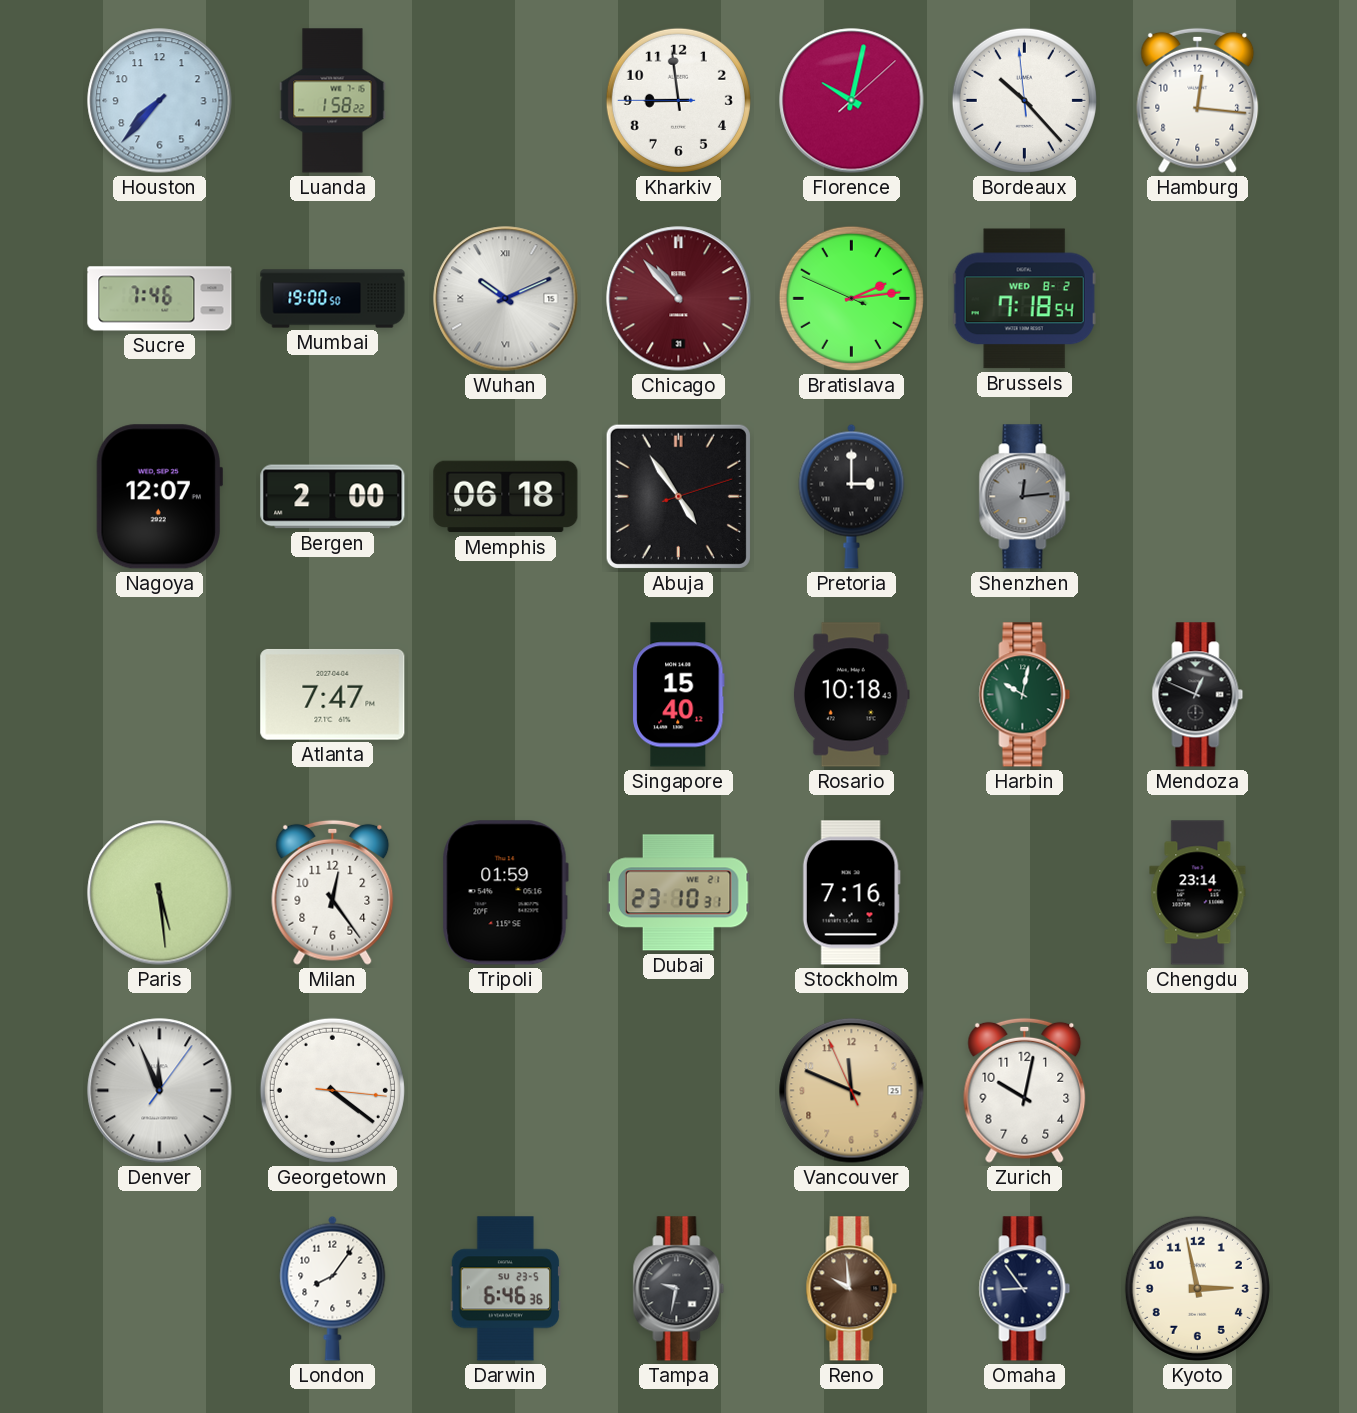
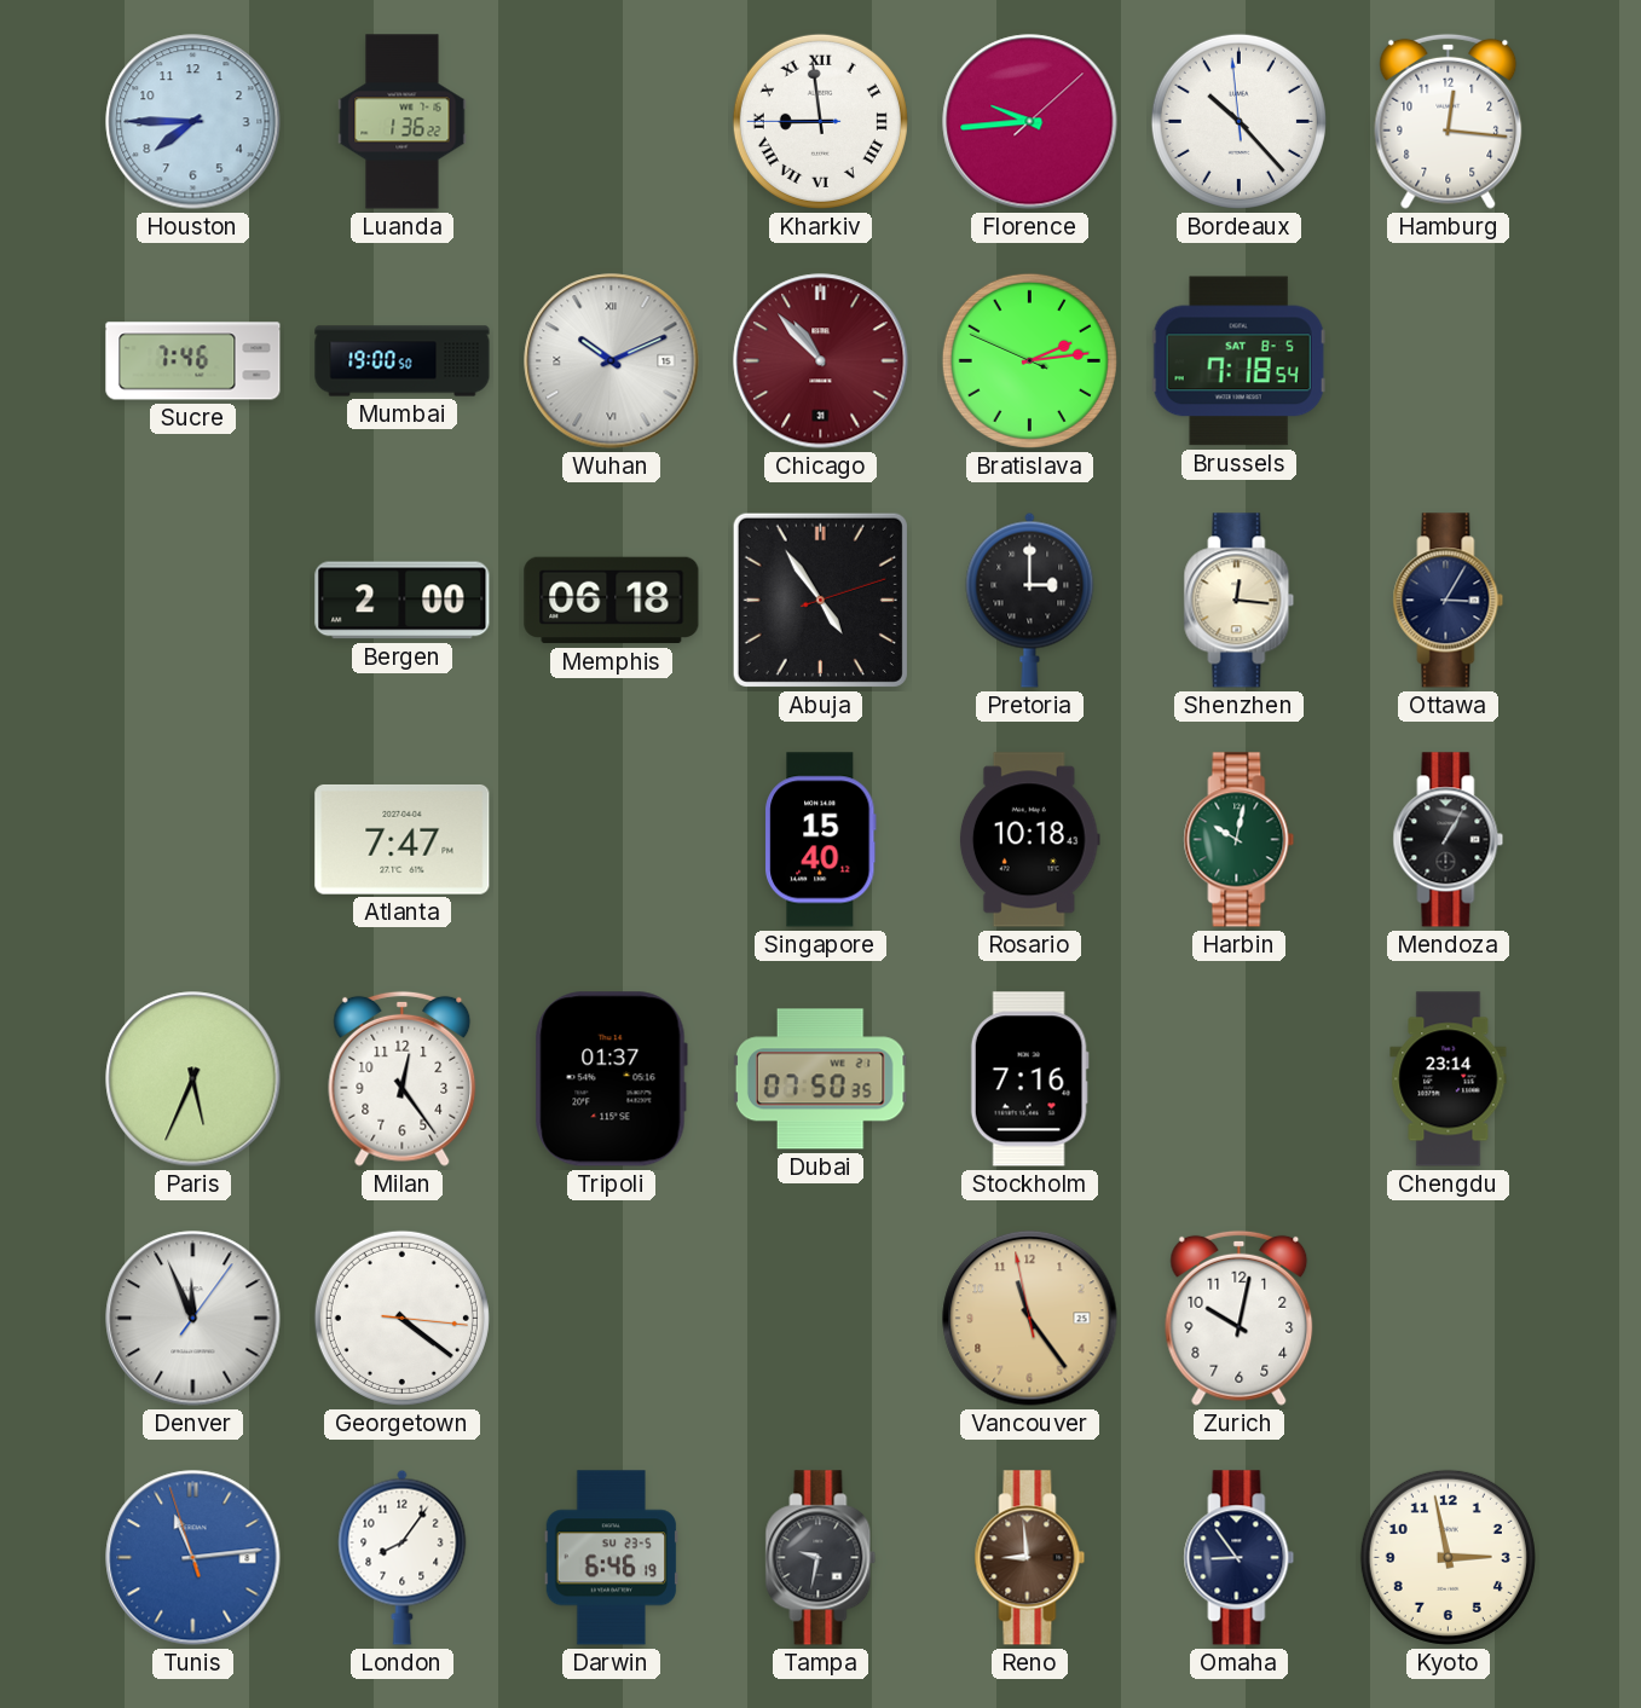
Houston: 7:37 -> 7:45
Luanda: 1:58 -> 1:36
Kharkiv numerals: Arabic -> Roman
Florence: 10:02 -> 9:44
Brussels date: WED 8-2 -> SAT 8-5
Nagoya: 12:07 -> none
Shenzhen: 12:14 -> 12:16
Shenzhen dial: grey -> cream
Ottawa: none -> 3:05
Mendoza: 12:49 -> 1:05
Paris: 5:29 -> 5:34
Tripoli: 01:59 -> 01:37
Dubai: 23:10 -> 07:50
Vancouver: 11:48 -> 11:23
Tunis: none -> 11:13
Darwin: 6:46:36 -> 6:46:19
Reno: 9:59 -> 8:59
